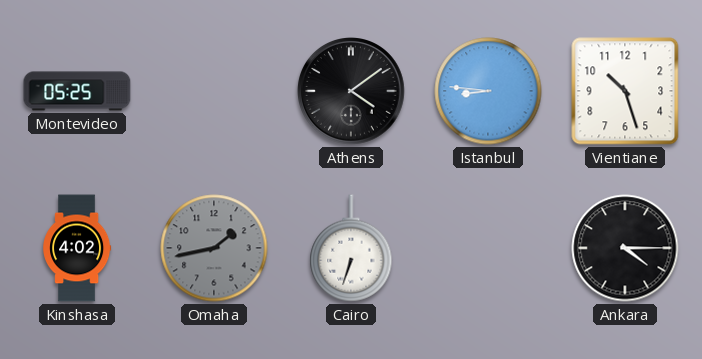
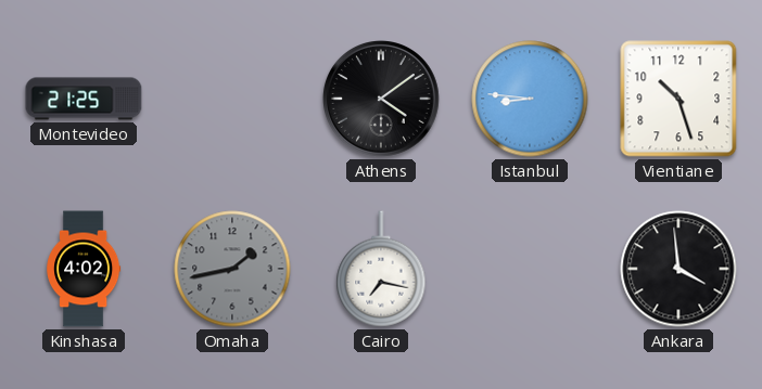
Montevideo: 05:25 -> 21:25
Cairo: 6:33 -> 7:17
Ankara: 4:15 -> 3:59
